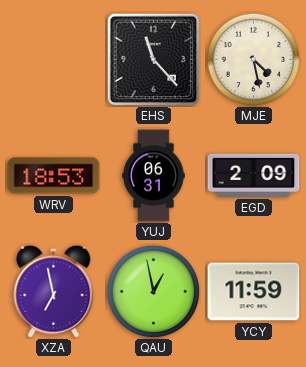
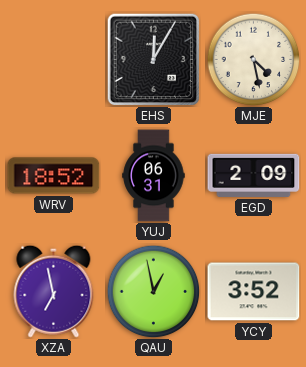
EHS: 11:23 -> 12:05
WRV: 18:53 -> 18:52
YCY: 11:59 -> 3:52
